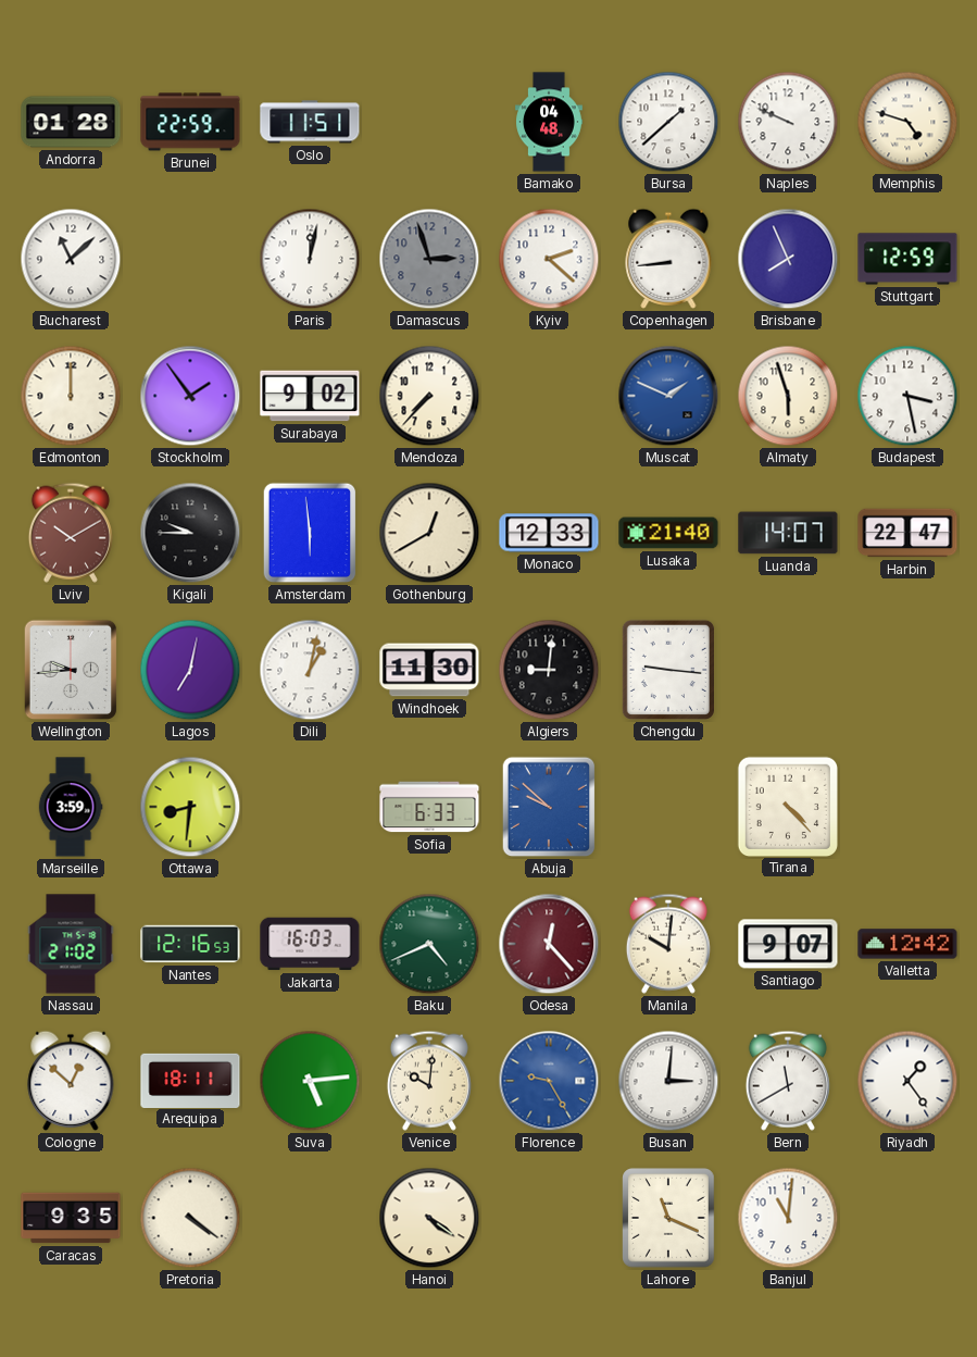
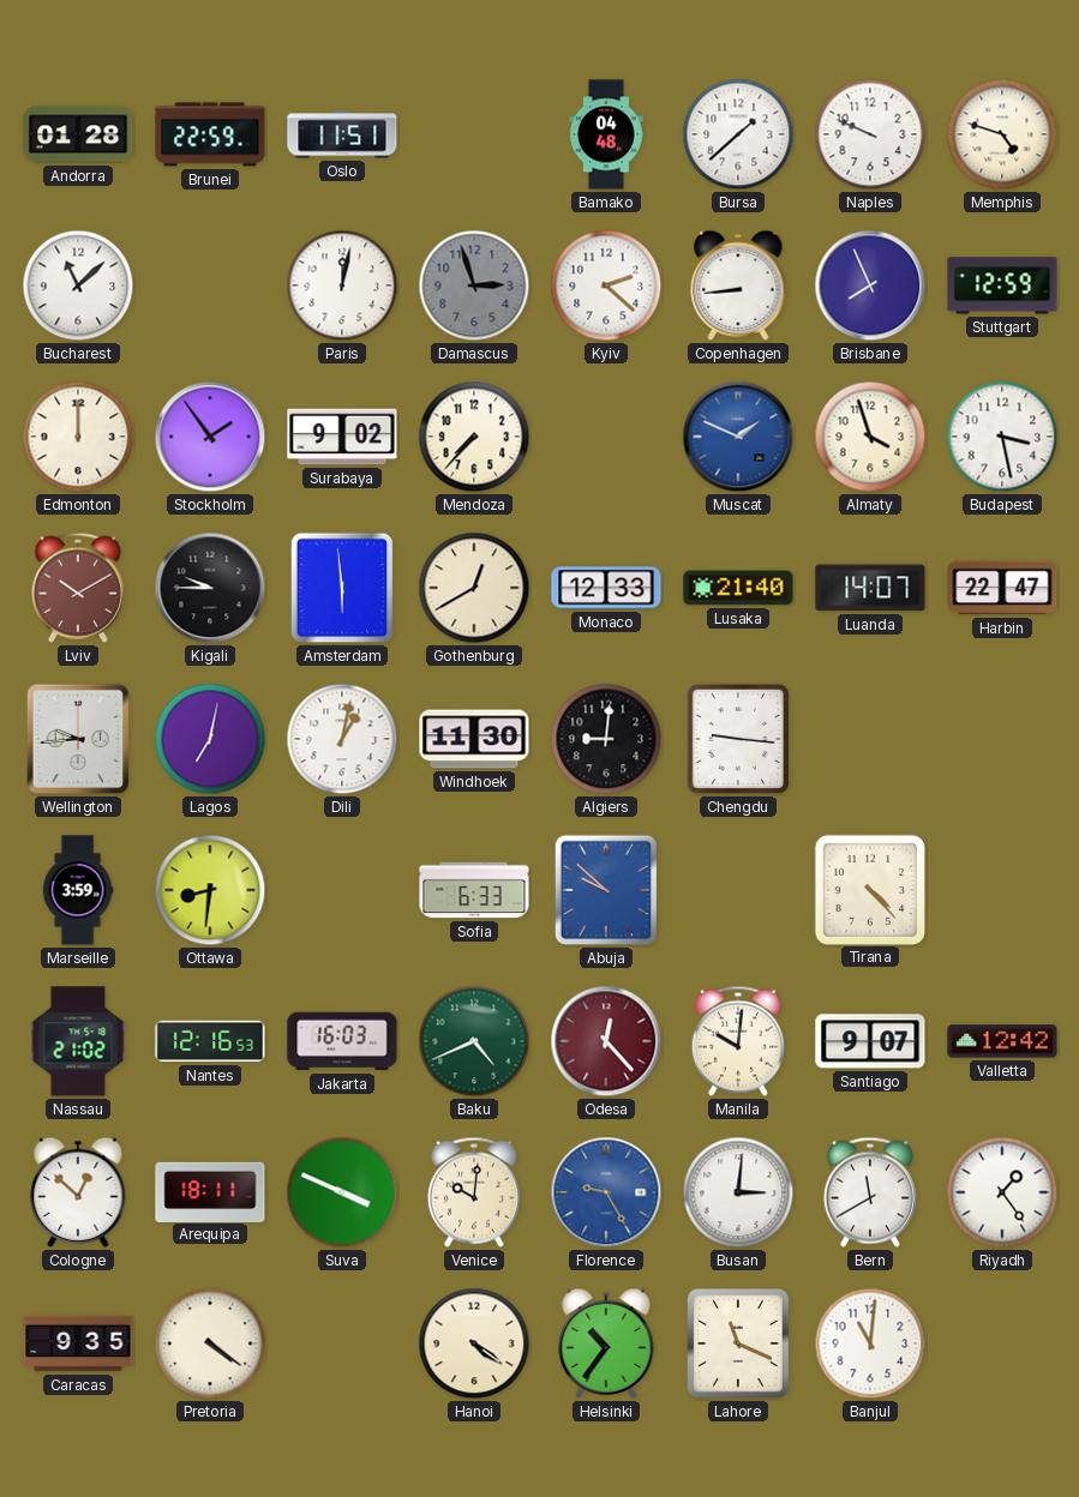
Almaty: 5:57 -> 3:57
Suva: 5:14 -> 3:49
Helsinki: none -> 10:36
